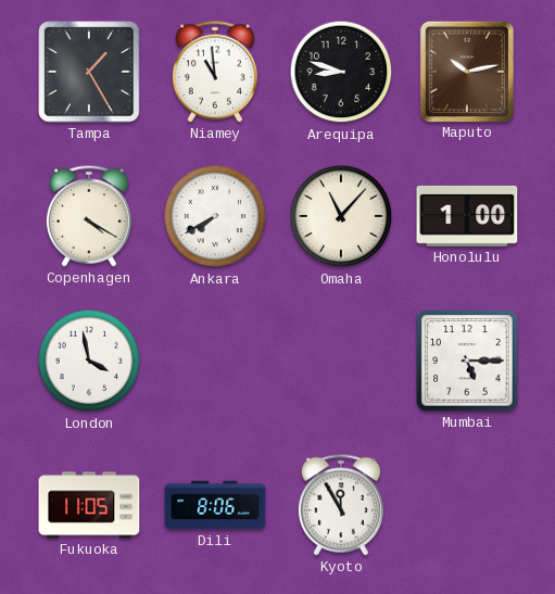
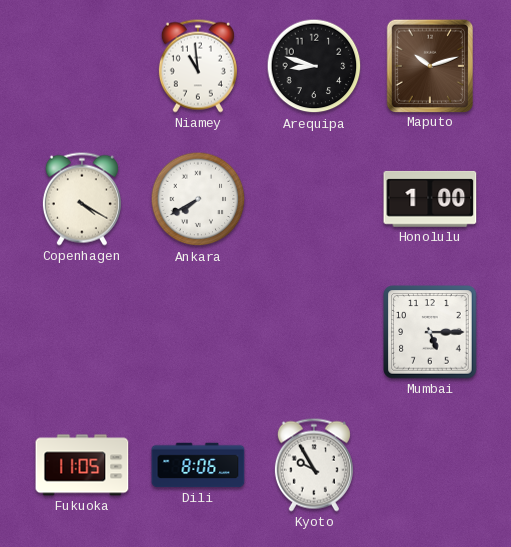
Tampa: 1:25 -> none
Maputo: 10:13 -> 10:12
Omaha: 11:07 -> none
London: 3:58 -> none
Kyoto: 11:55 -> 9:55
